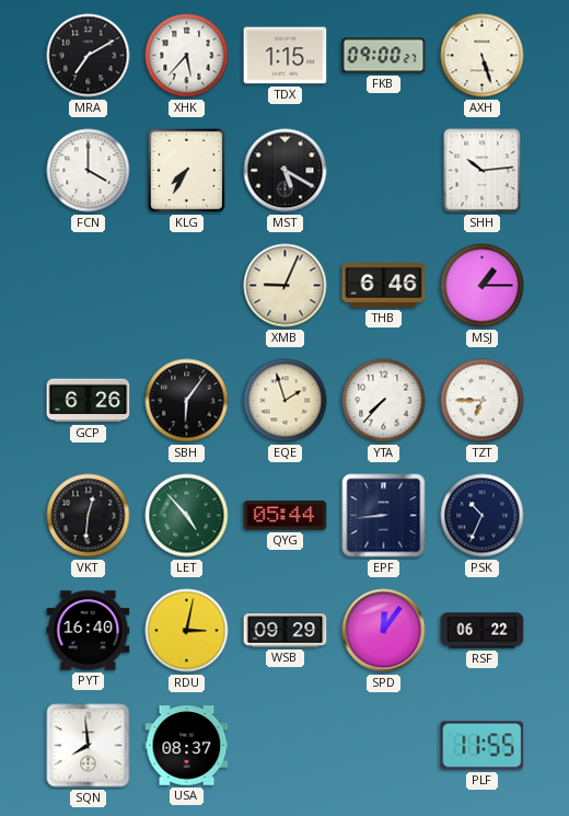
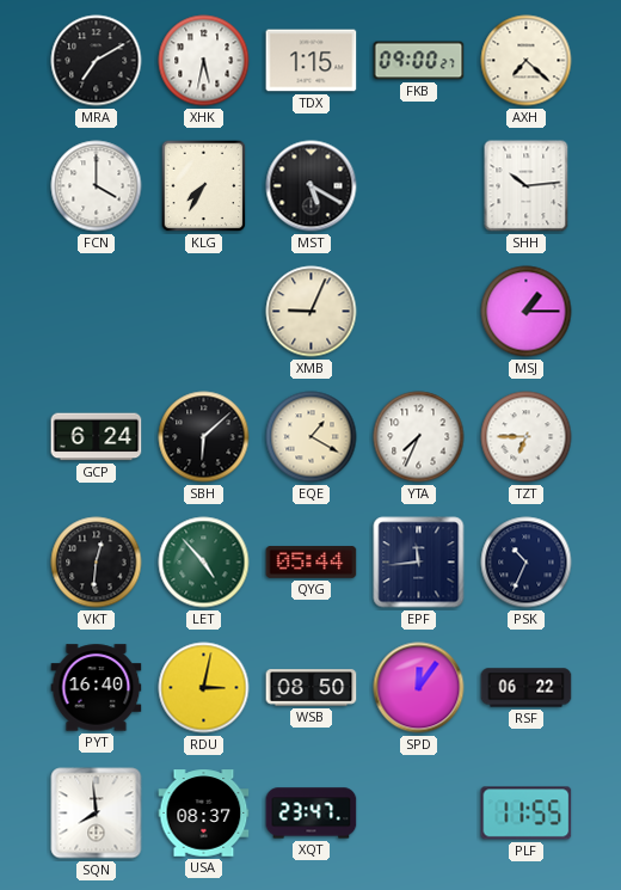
XHK: 5:37 -> 5:32
AXH: 5:27 -> 7:22
THB: 6:46 -> none
GCP: 6:26 -> 6:24
SBH: 6:06 -> 6:08
EQE: 1:57 -> 1:20
YTA: 7:37 -> 7:34
EPF: 8:44 -> 11:44
WSB: 09:29 -> 08:50
XQT: none -> 23:47
